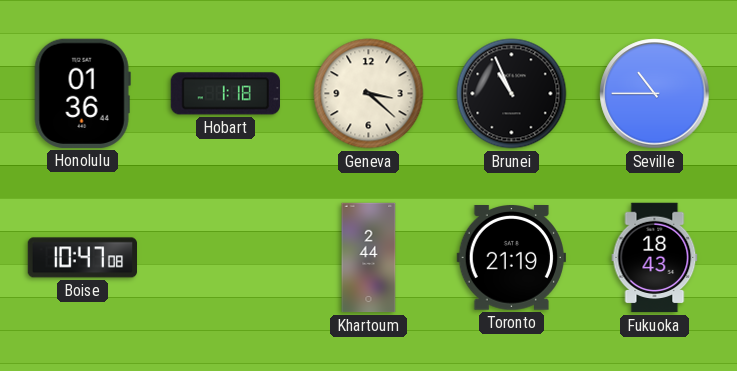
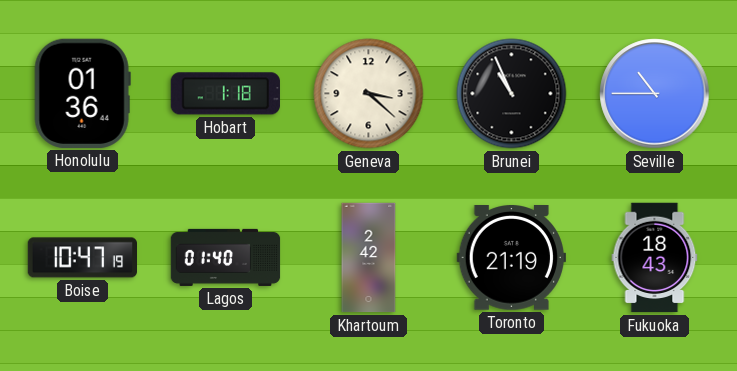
Boise: 10:47:08 -> 10:47:19
Lagos: none -> 01:40
Khartoum: 2:44 -> 2:42
